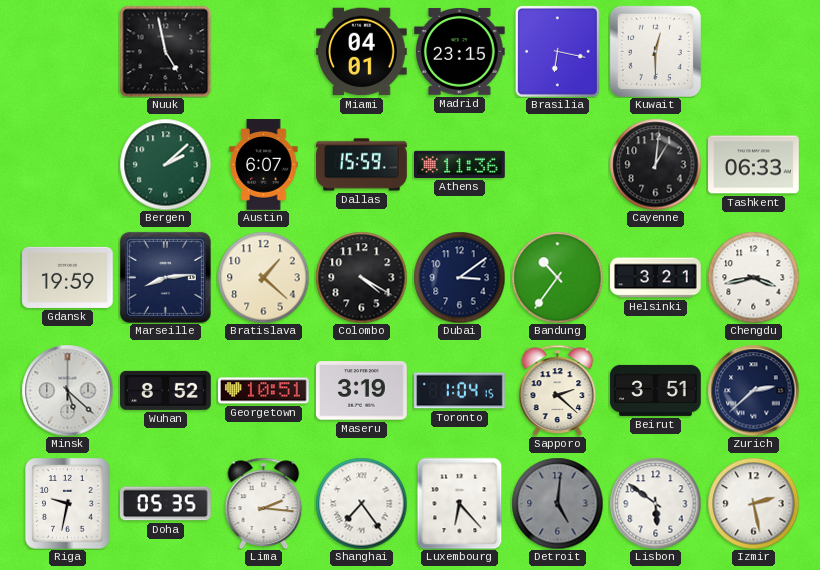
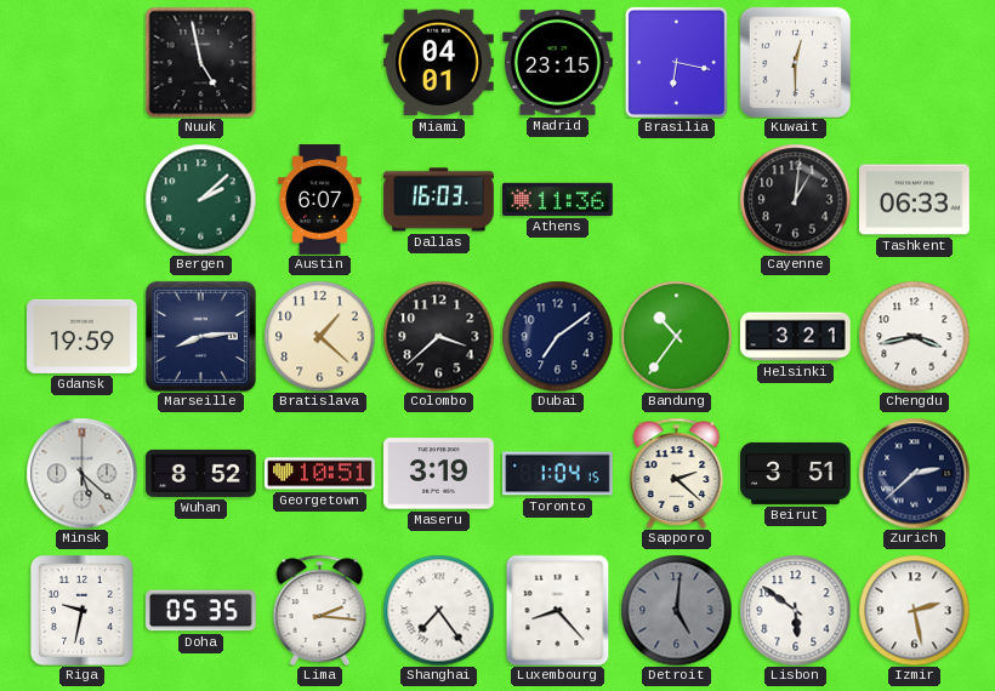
Dallas: 15:59 -> 16:03
Colombo: 4:20 -> 3:38
Dubai: 3:09 -> 7:09
Luxembourg: 6:23 -> 8:23
